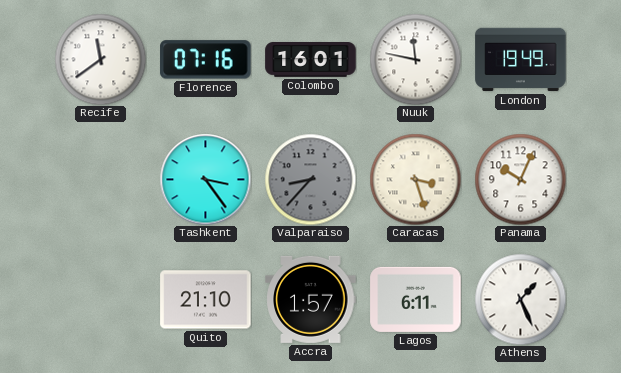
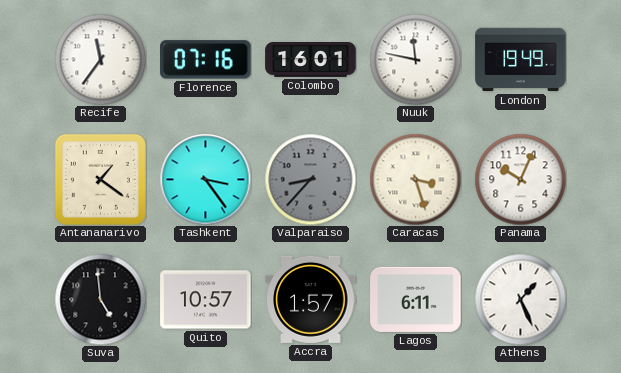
Recife: 11:39 -> 11:36
Antananarivo: none -> 1:21
Suva: none -> 4:59
Quito: 21:10 -> 10:57
